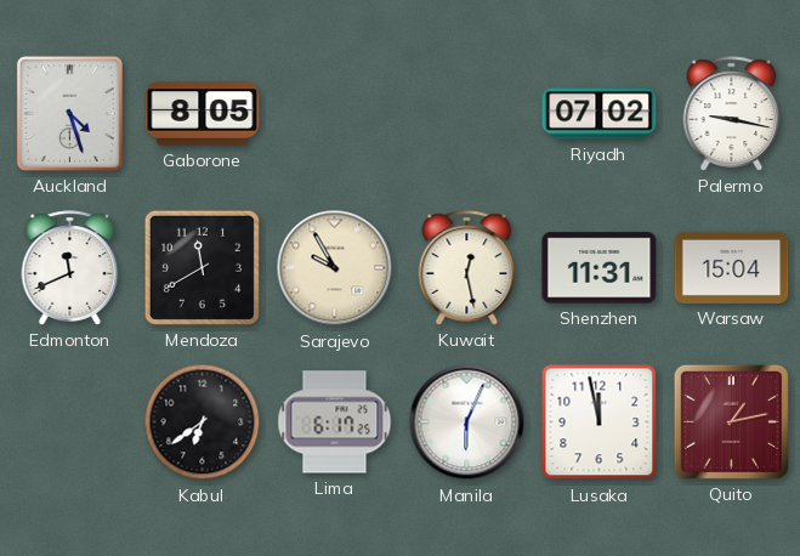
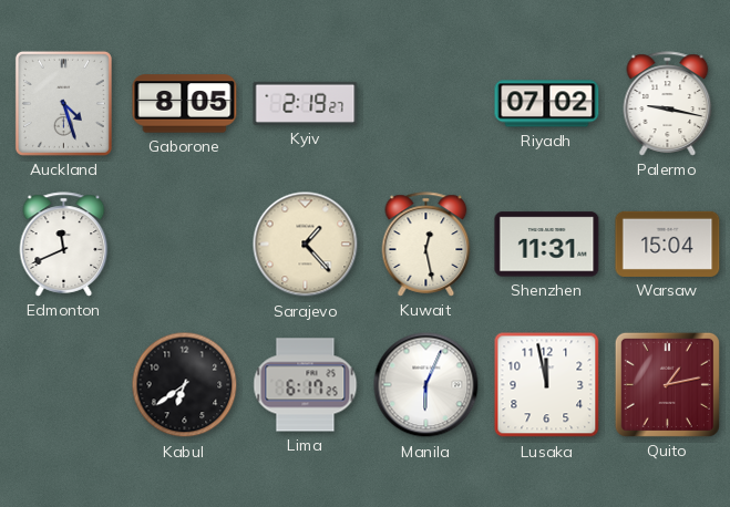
Kyiv: none -> 2:19
Mendoza: 11:40 -> none
Sarajevo: 9:55 -> 1:23
